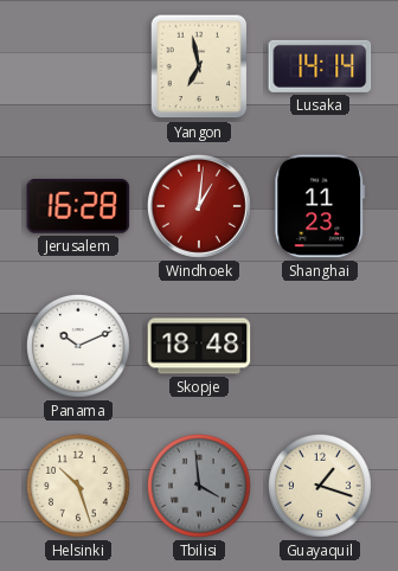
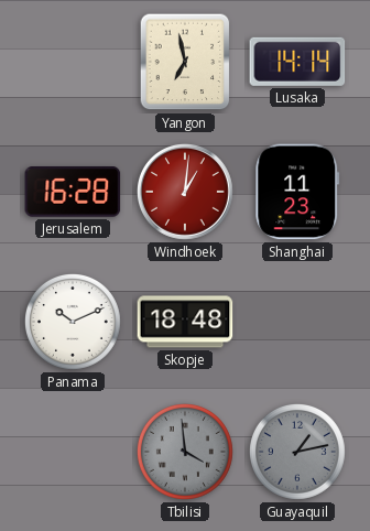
Helsinki: 10:27 -> none
Guayaquil: 1:18 -> 1:13
Guayaquil dial: cream -> grey
